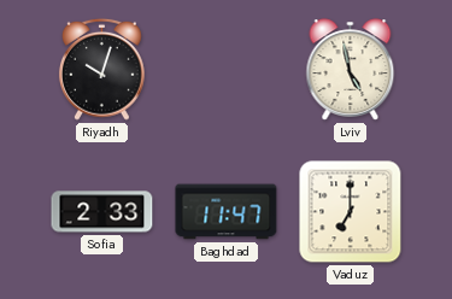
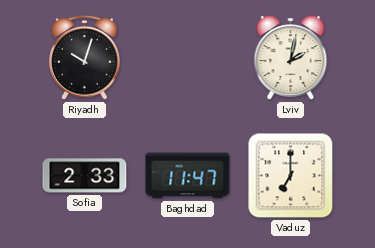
Lviv: 4:58 -> 2:02
